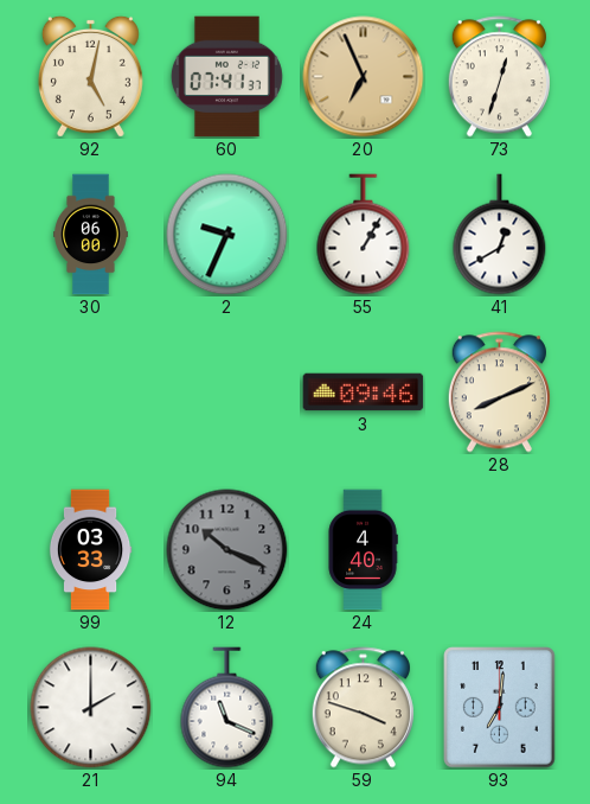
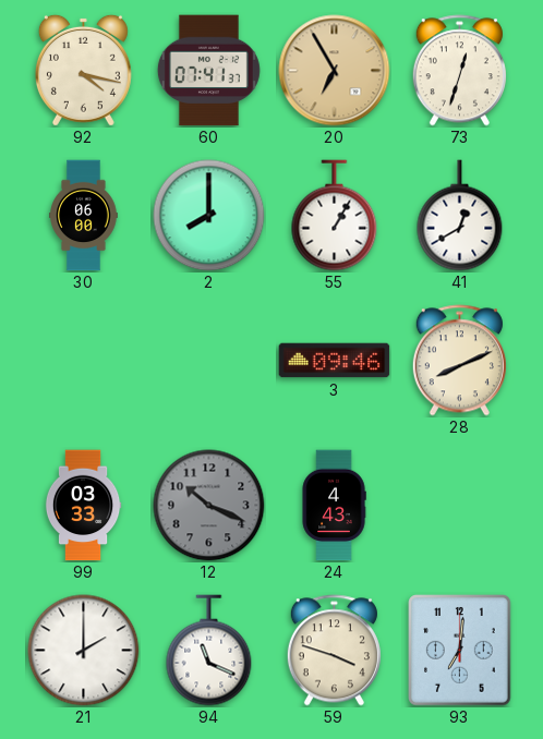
92: 5:02 -> 4:17
20: 6:56 -> 6:55
2: 9:34 -> 8:00
24: 4:40 -> 4:43
